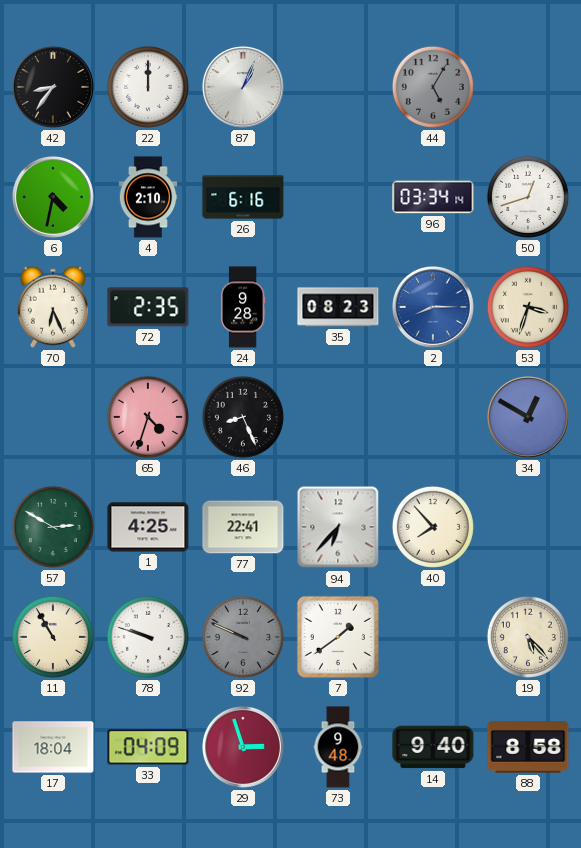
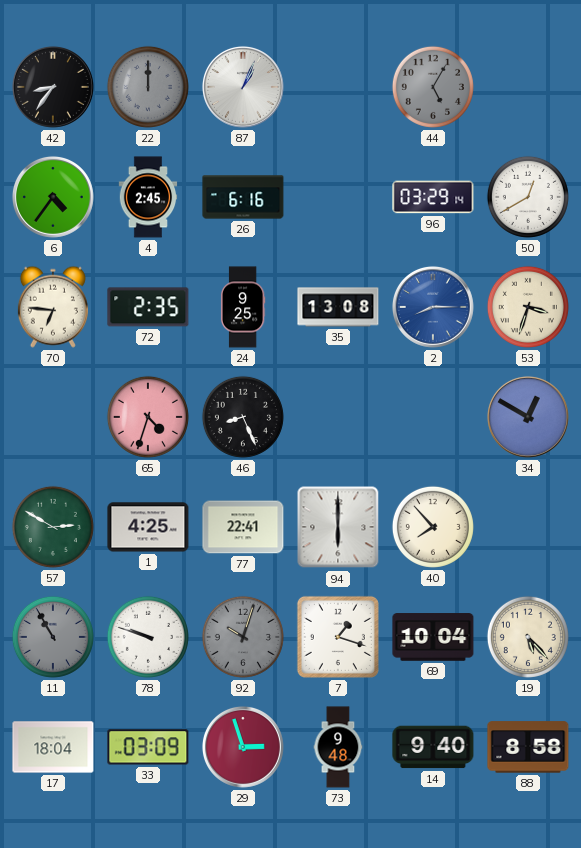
22 dial: white -> grey
6: 4:32 -> 4:36
4: 2:10 -> 2:45
96: 03:34 -> 03:29
50: 12:42 -> 12:40
70: 6:26 -> 6:46
24: 9:28 -> 9:25
35: 08:23 -> 13:08
94: 6:37 -> 6:00
11 dial: cream -> grey
92: 9:49 -> 10:03
7: 1:39 -> 1:18
69: none -> 10:04
33: 04:09 -> 03:09
